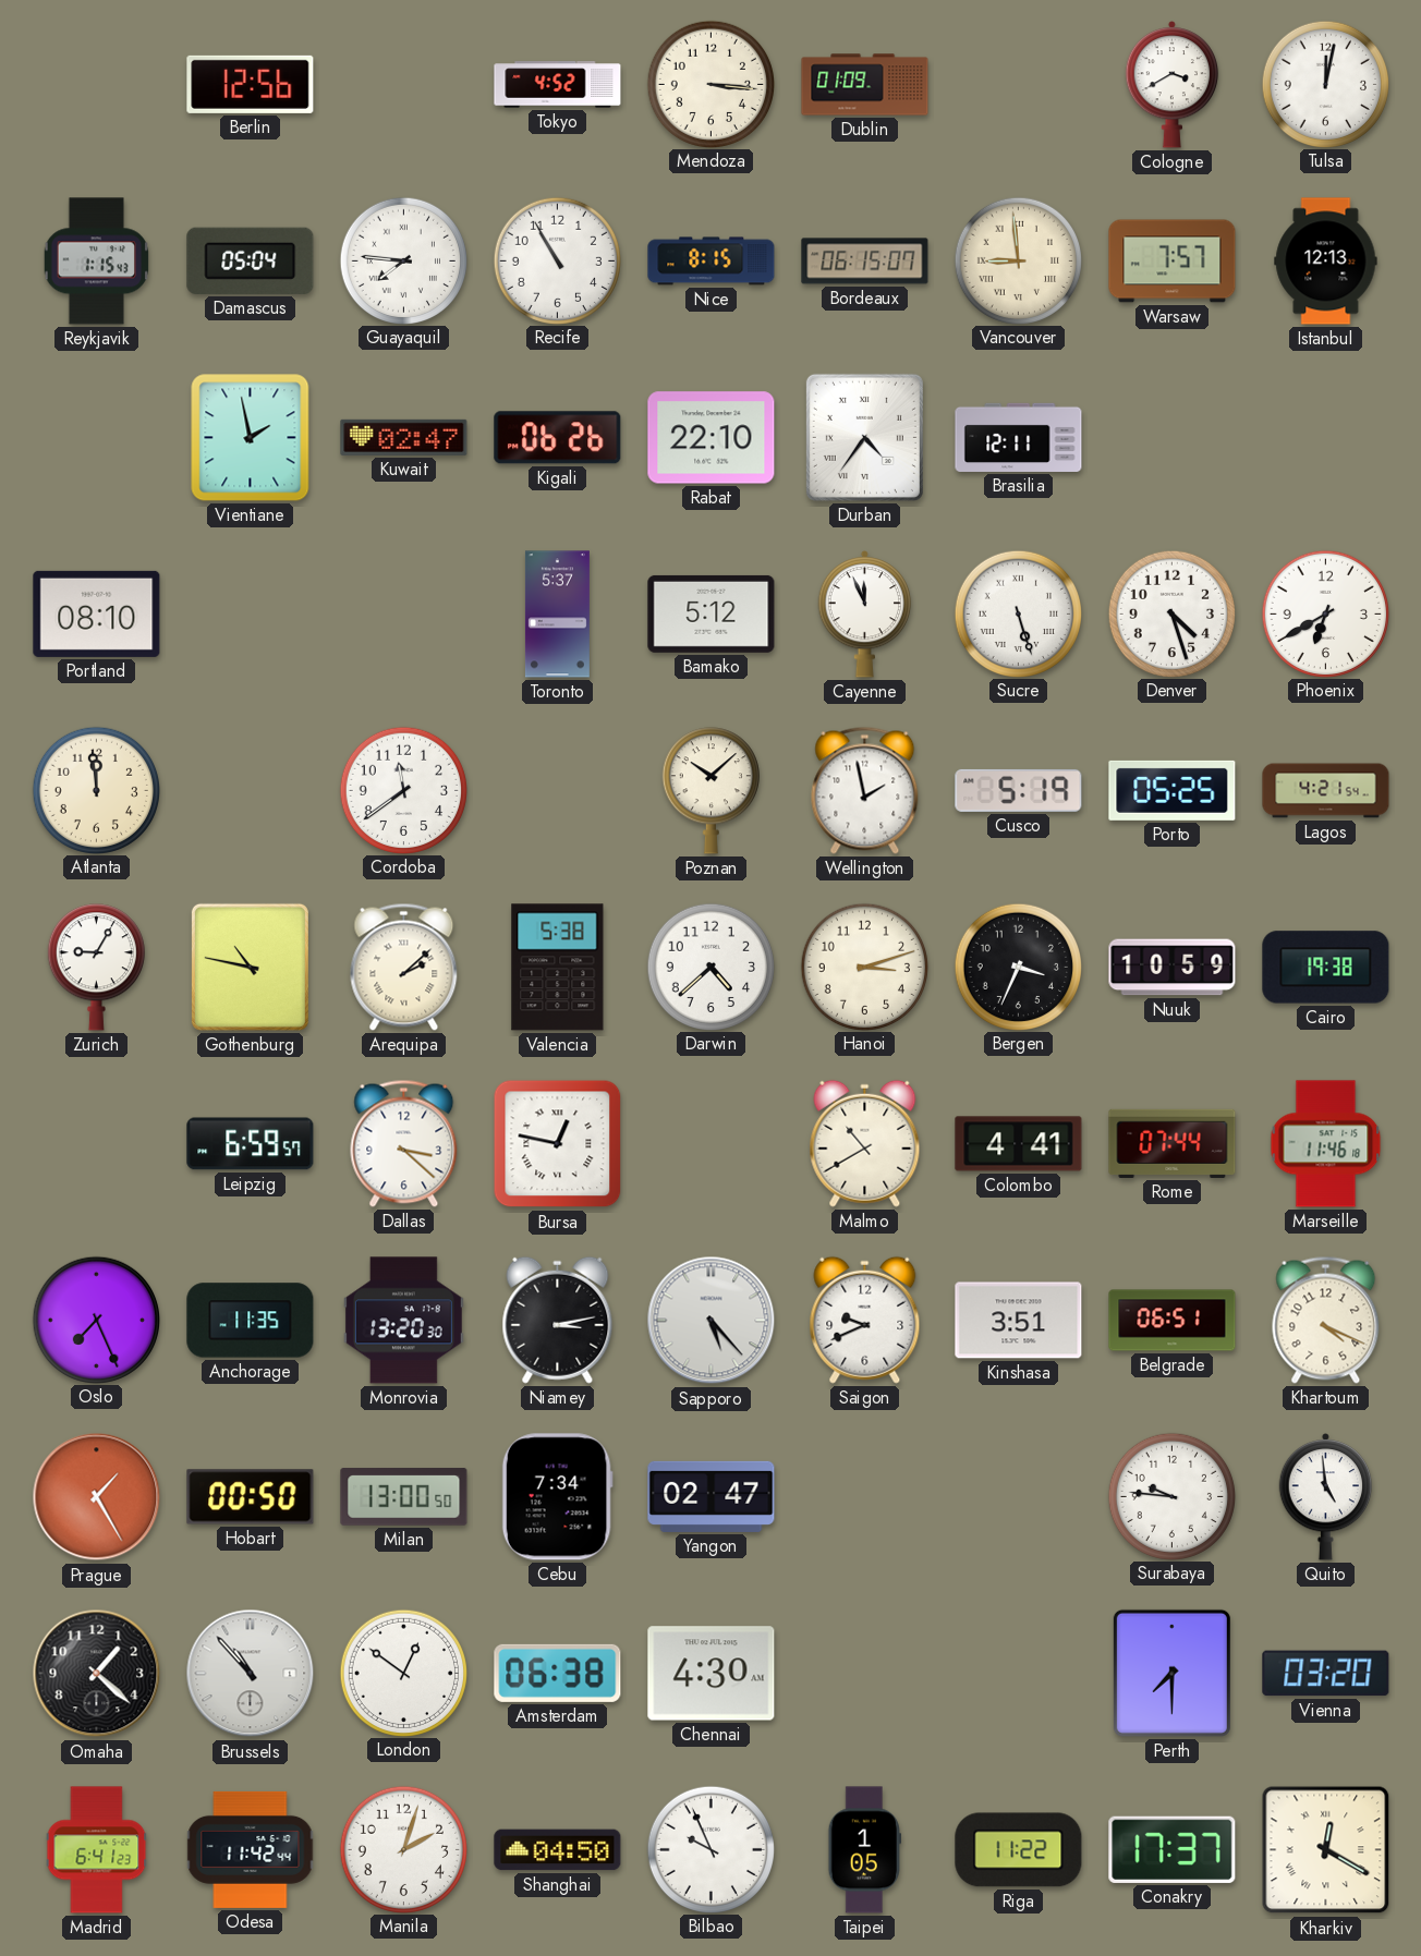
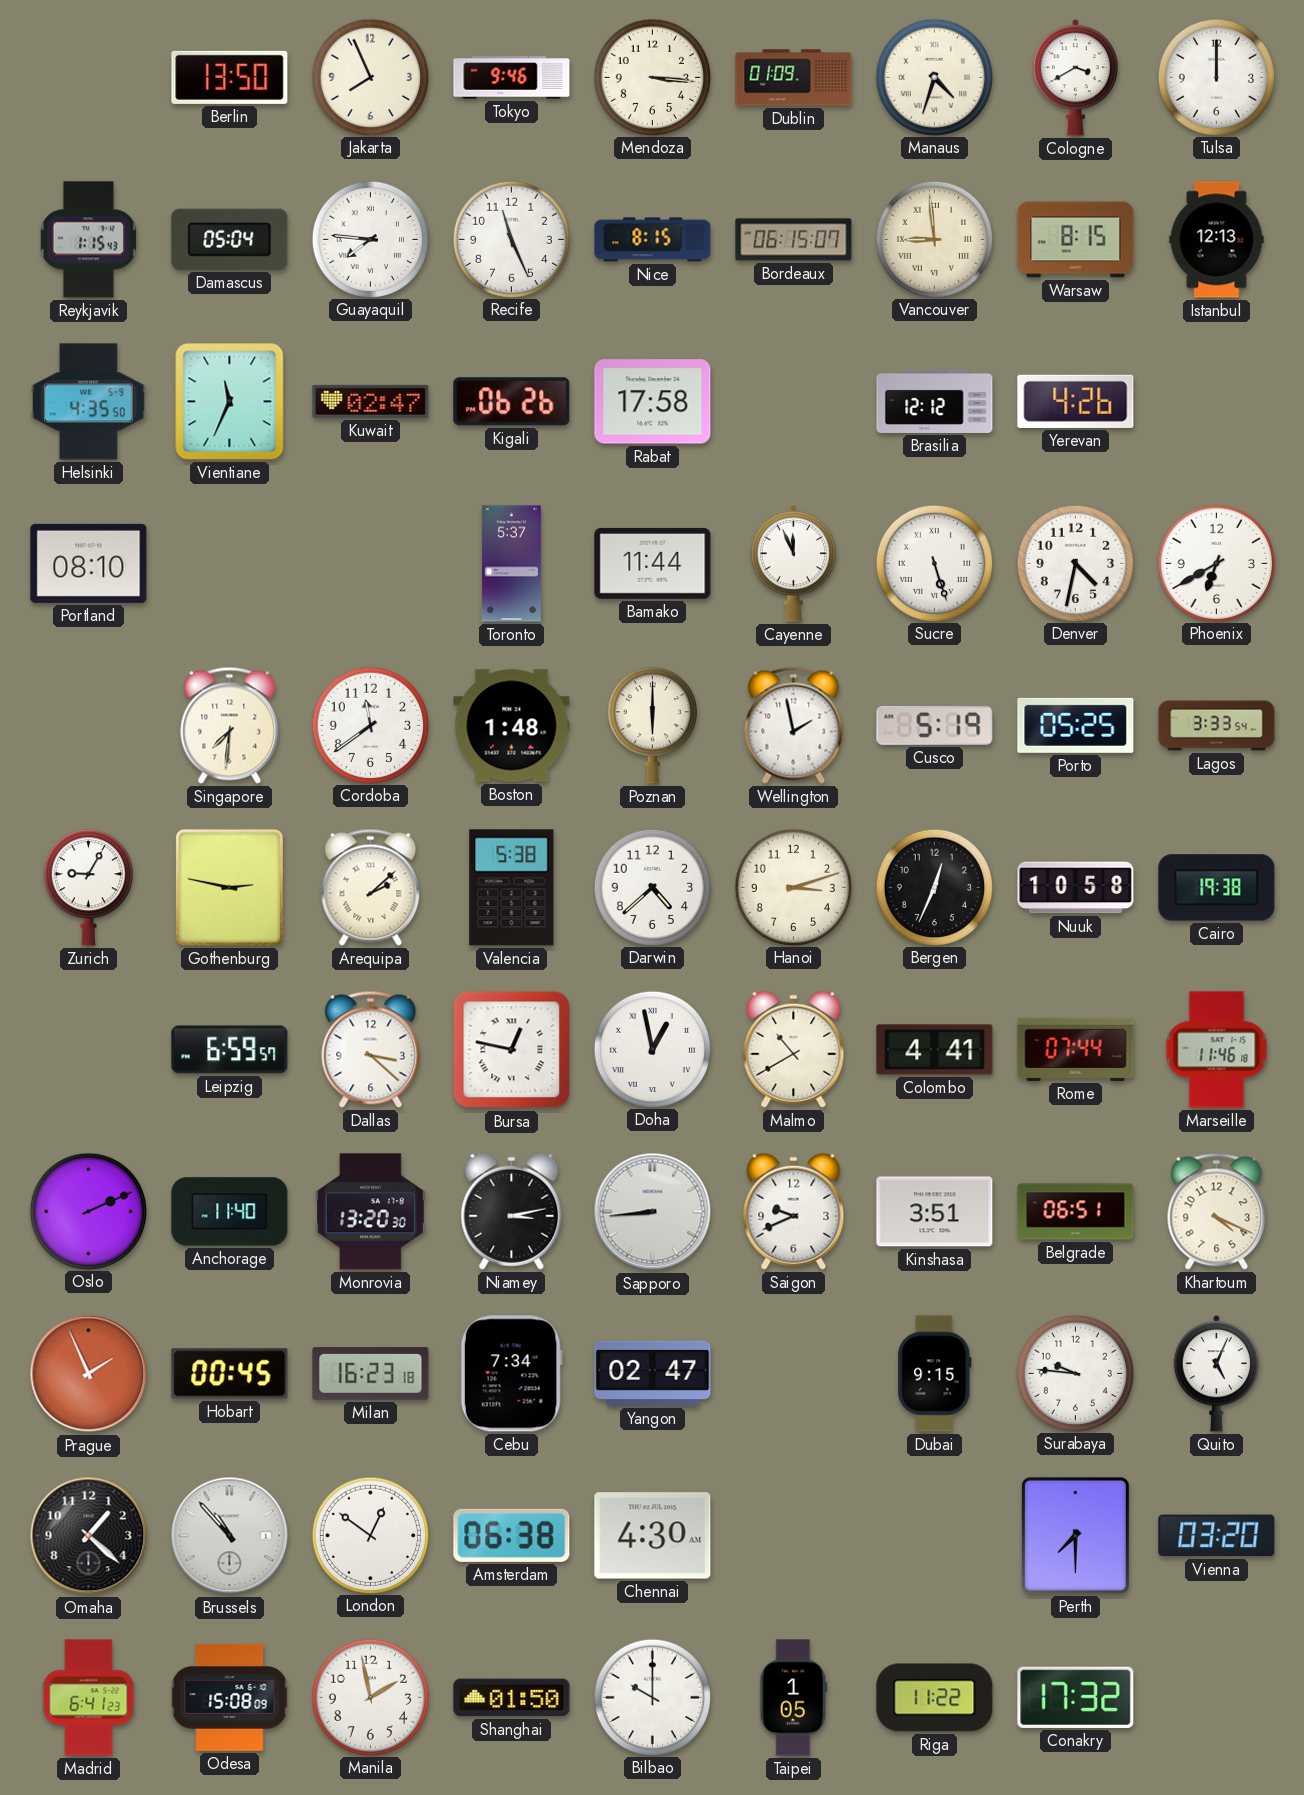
Berlin: 12:56 -> 13:50
Jakarta: none -> 7:56
Tokyo: 4:52 -> 9:46
Manaus: none -> 4:33
Tulsa: 12:02 -> 12:00
Recife: 10:55 -> 11:26
Warsaw: 7:57 -> 8:15
Helsinki: none -> 4:35
Vientiane: 1:58 -> 11:34
Rabat: 22:10 -> 17:58
Durban: 4:36 -> none
Brasilia: 12:11 -> 12:12
Yerevan: none -> 4:26
Bamako: 5:12 -> 11:44
Denver: 4:27 -> 4:32
Atlanta: 11:59 -> none
Singapore: none -> 7:31
Boston: none -> 1:48
Poznan: 10:08 -> 6:00
Lagos: 4:21 -> 3:33
Gothenburg: 10:47 -> 2:47
Bergen: 3:34 -> 12:34
Nuuk: 10:59 -> 10:58
Doha: none -> 12:58
Oslo: 7:26 -> 2:11
Anchorage: 11:35 -> 11:40
Sapporo: 5:23 -> 8:44
Prague: 1:25 -> 1:56
Hobart: 00:50 -> 00:45
Milan: 13:00 -> 16:23
Dubai: none -> 9:15
Quito: 4:59 -> 5:04
Odesa: 11:42 -> 15:08
Manila: 2:03 -> 1:58
Shanghai: 04:50 -> 01:50
Bilbao: 9:56 -> 10:00
Conakry: 17:37 -> 17:32
Kharkiv: 12:20 -> none
